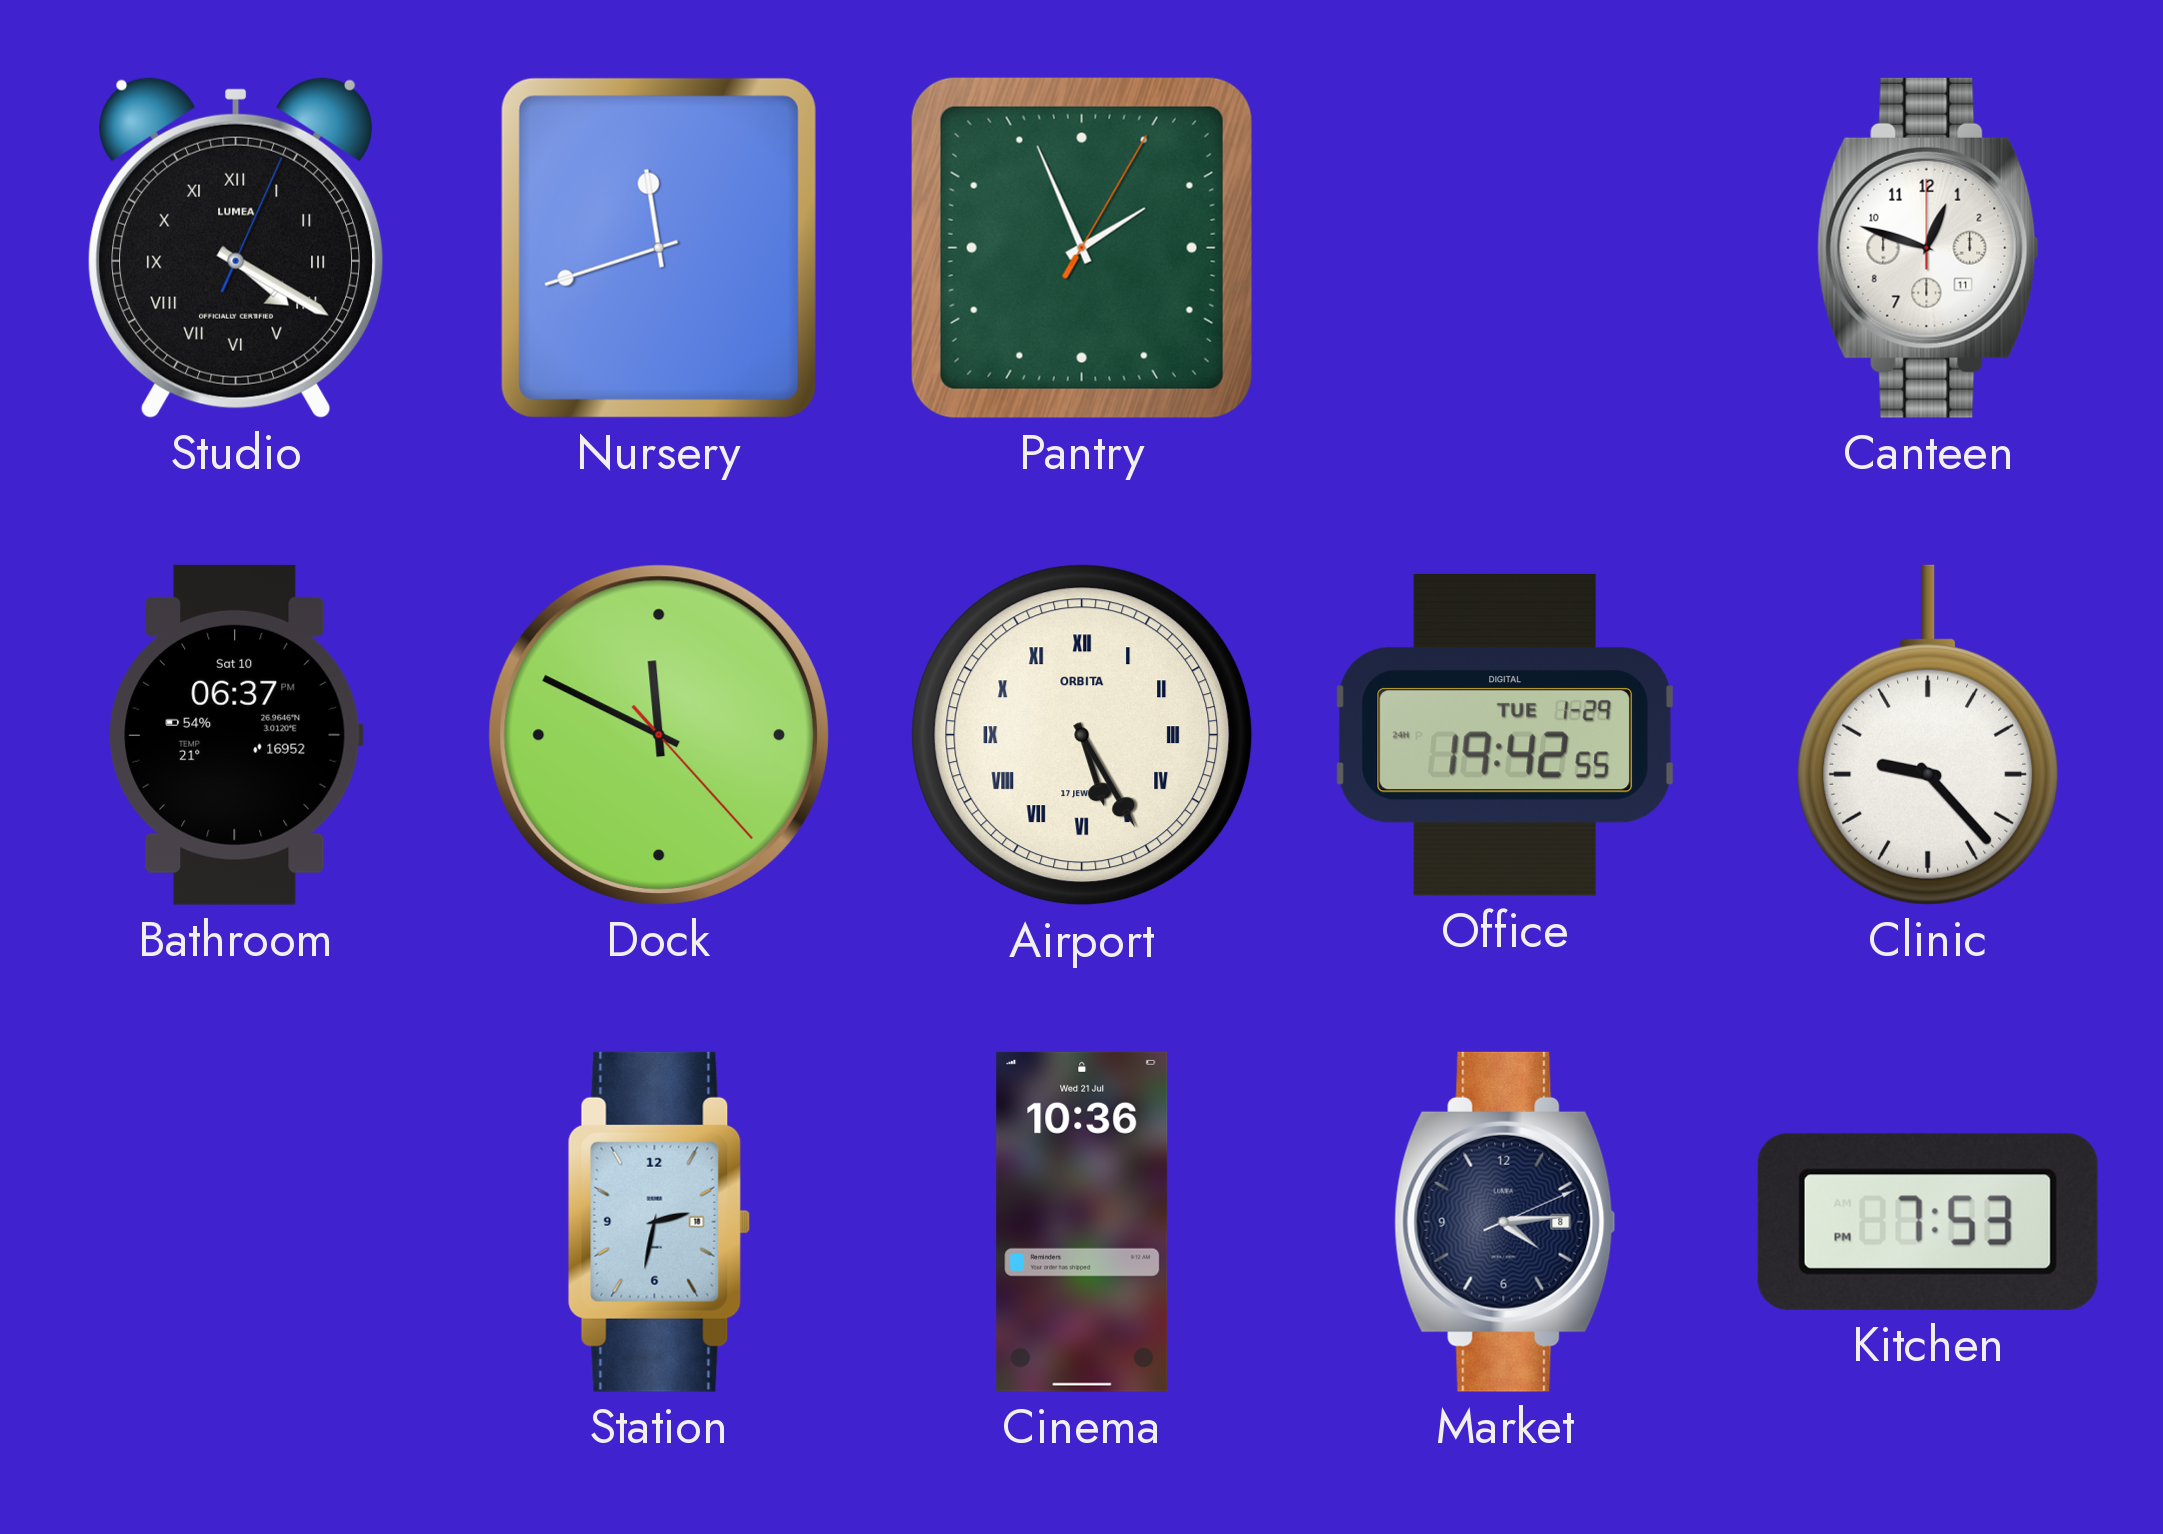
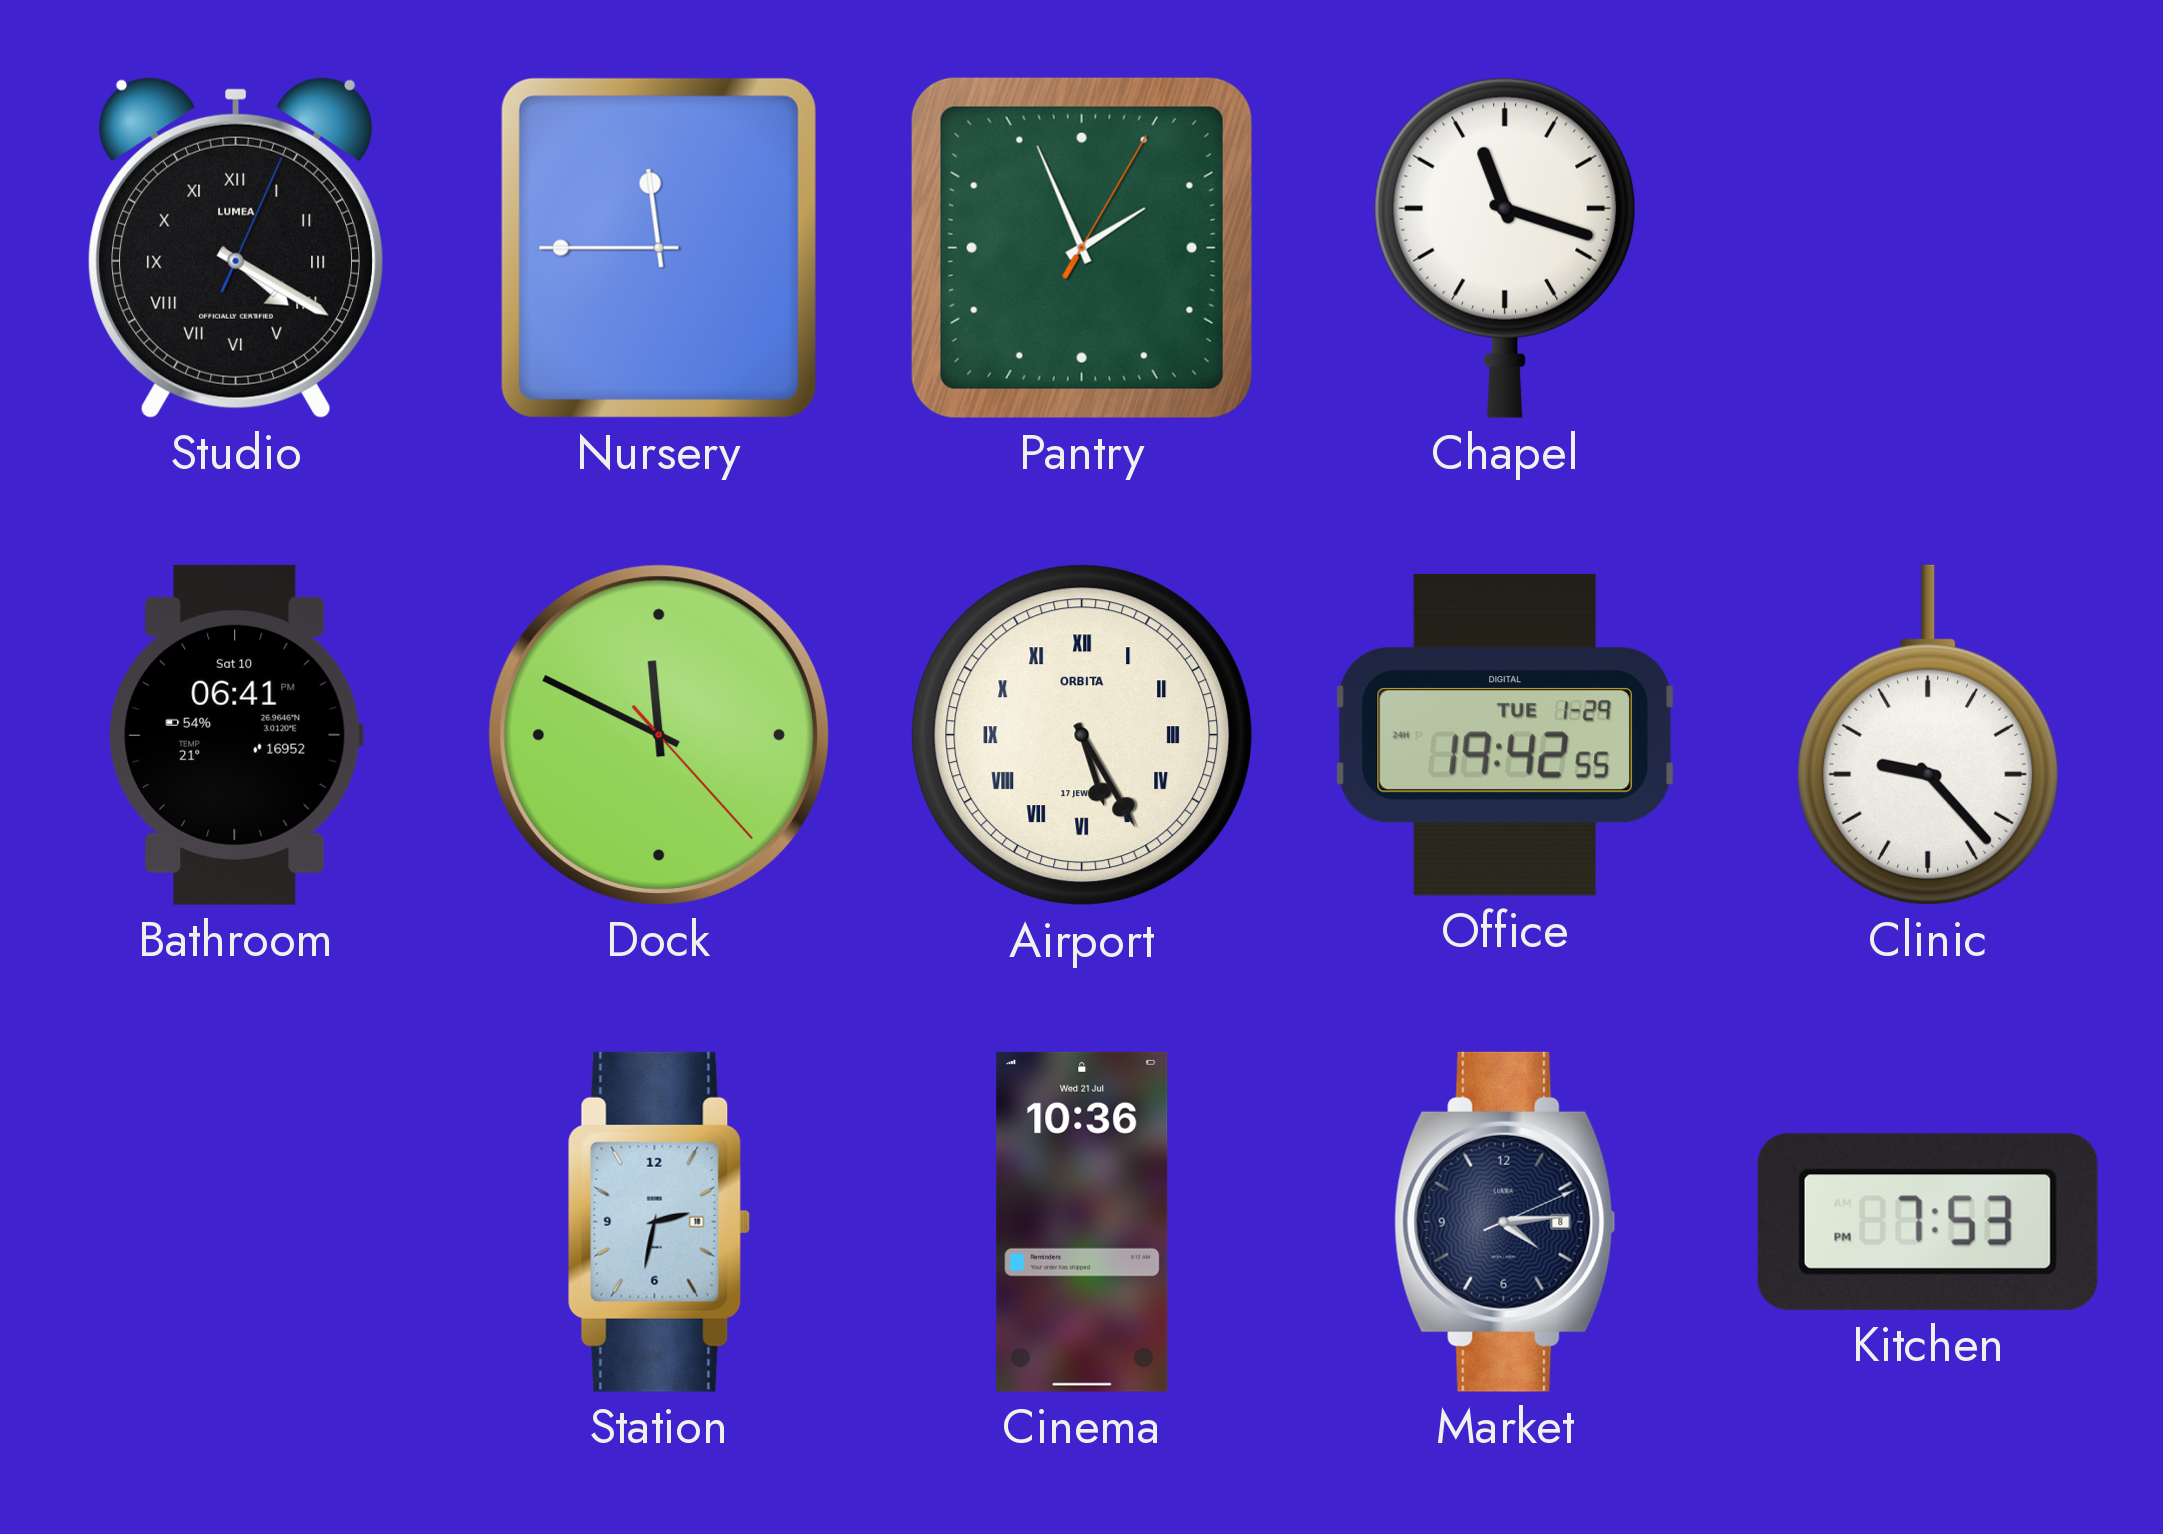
Nursery: 11:42 -> 11:45
Chapel: none -> 11:18
Canteen: 12:48 -> none
Bathroom: 06:37 -> 06:41
